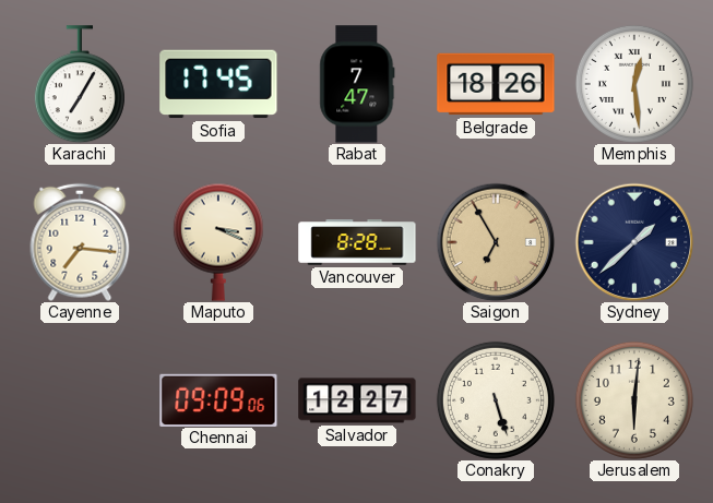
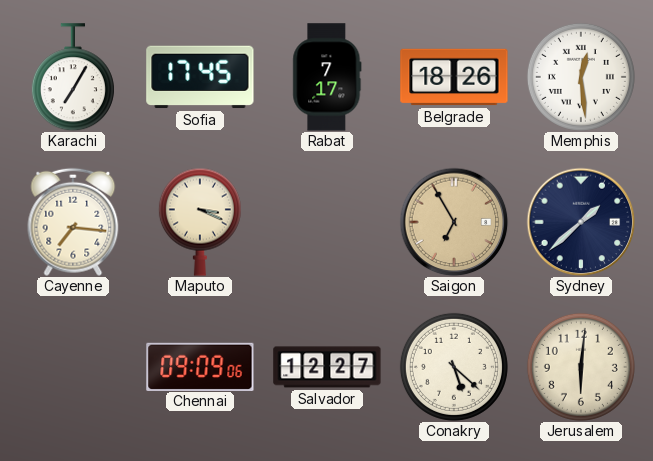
Rabat: 7:47 -> 7:17
Vancouver: 8:28 -> none
Conakry: 5:27 -> 5:22
